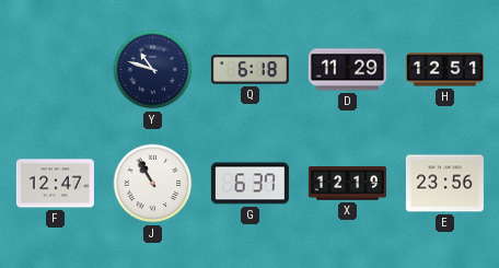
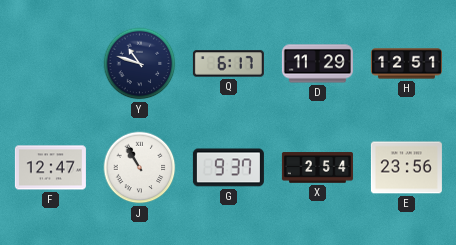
Q: 6:18 -> 6:17
G: 6:37 -> 9:37
X: 12:19 -> 2:54
